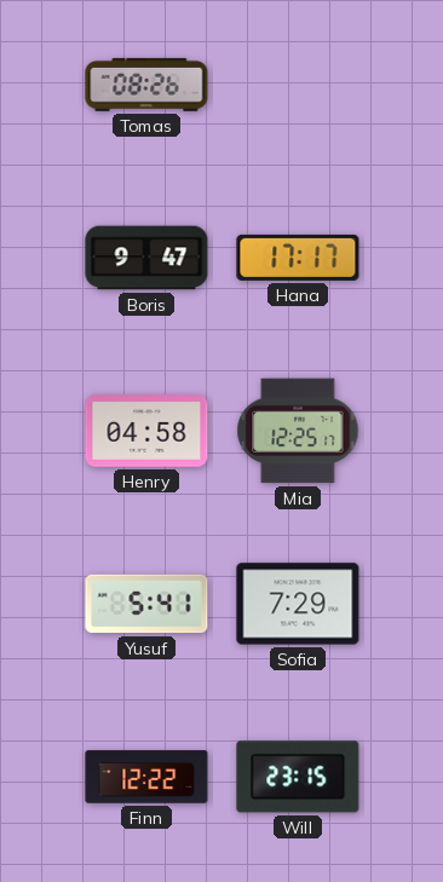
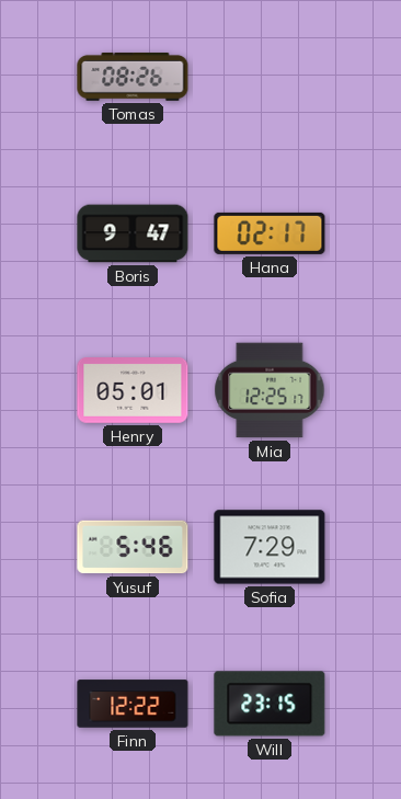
Hana: 17:17 -> 02:17
Henry: 04:58 -> 05:01
Yusuf: 5:41 -> 5:46
